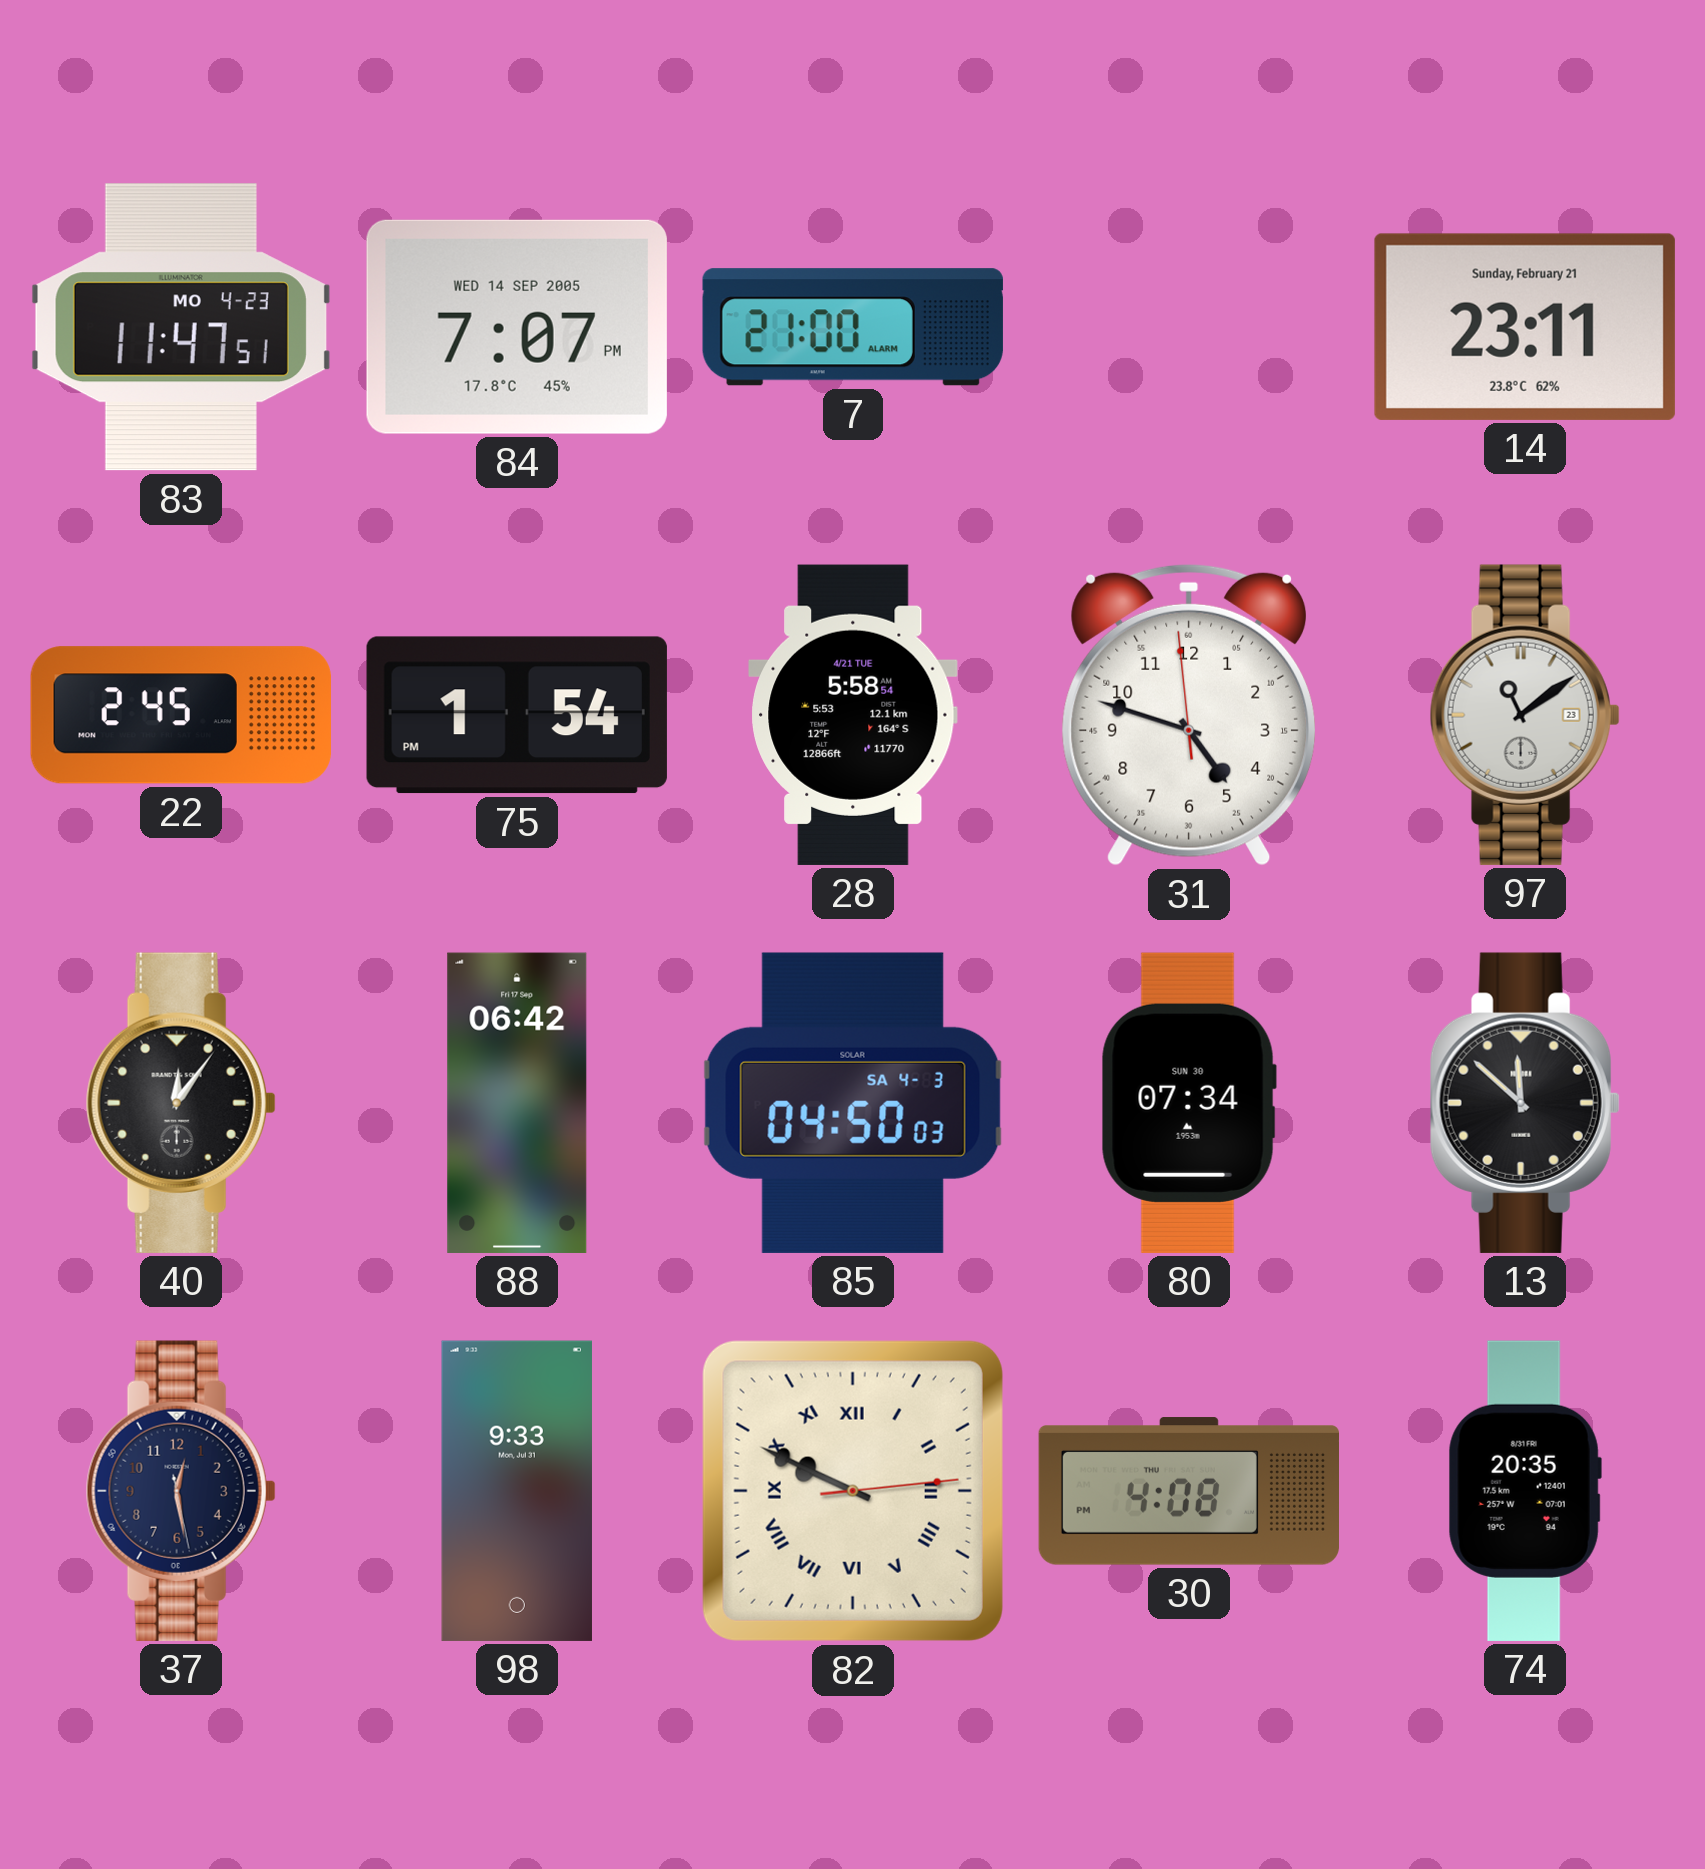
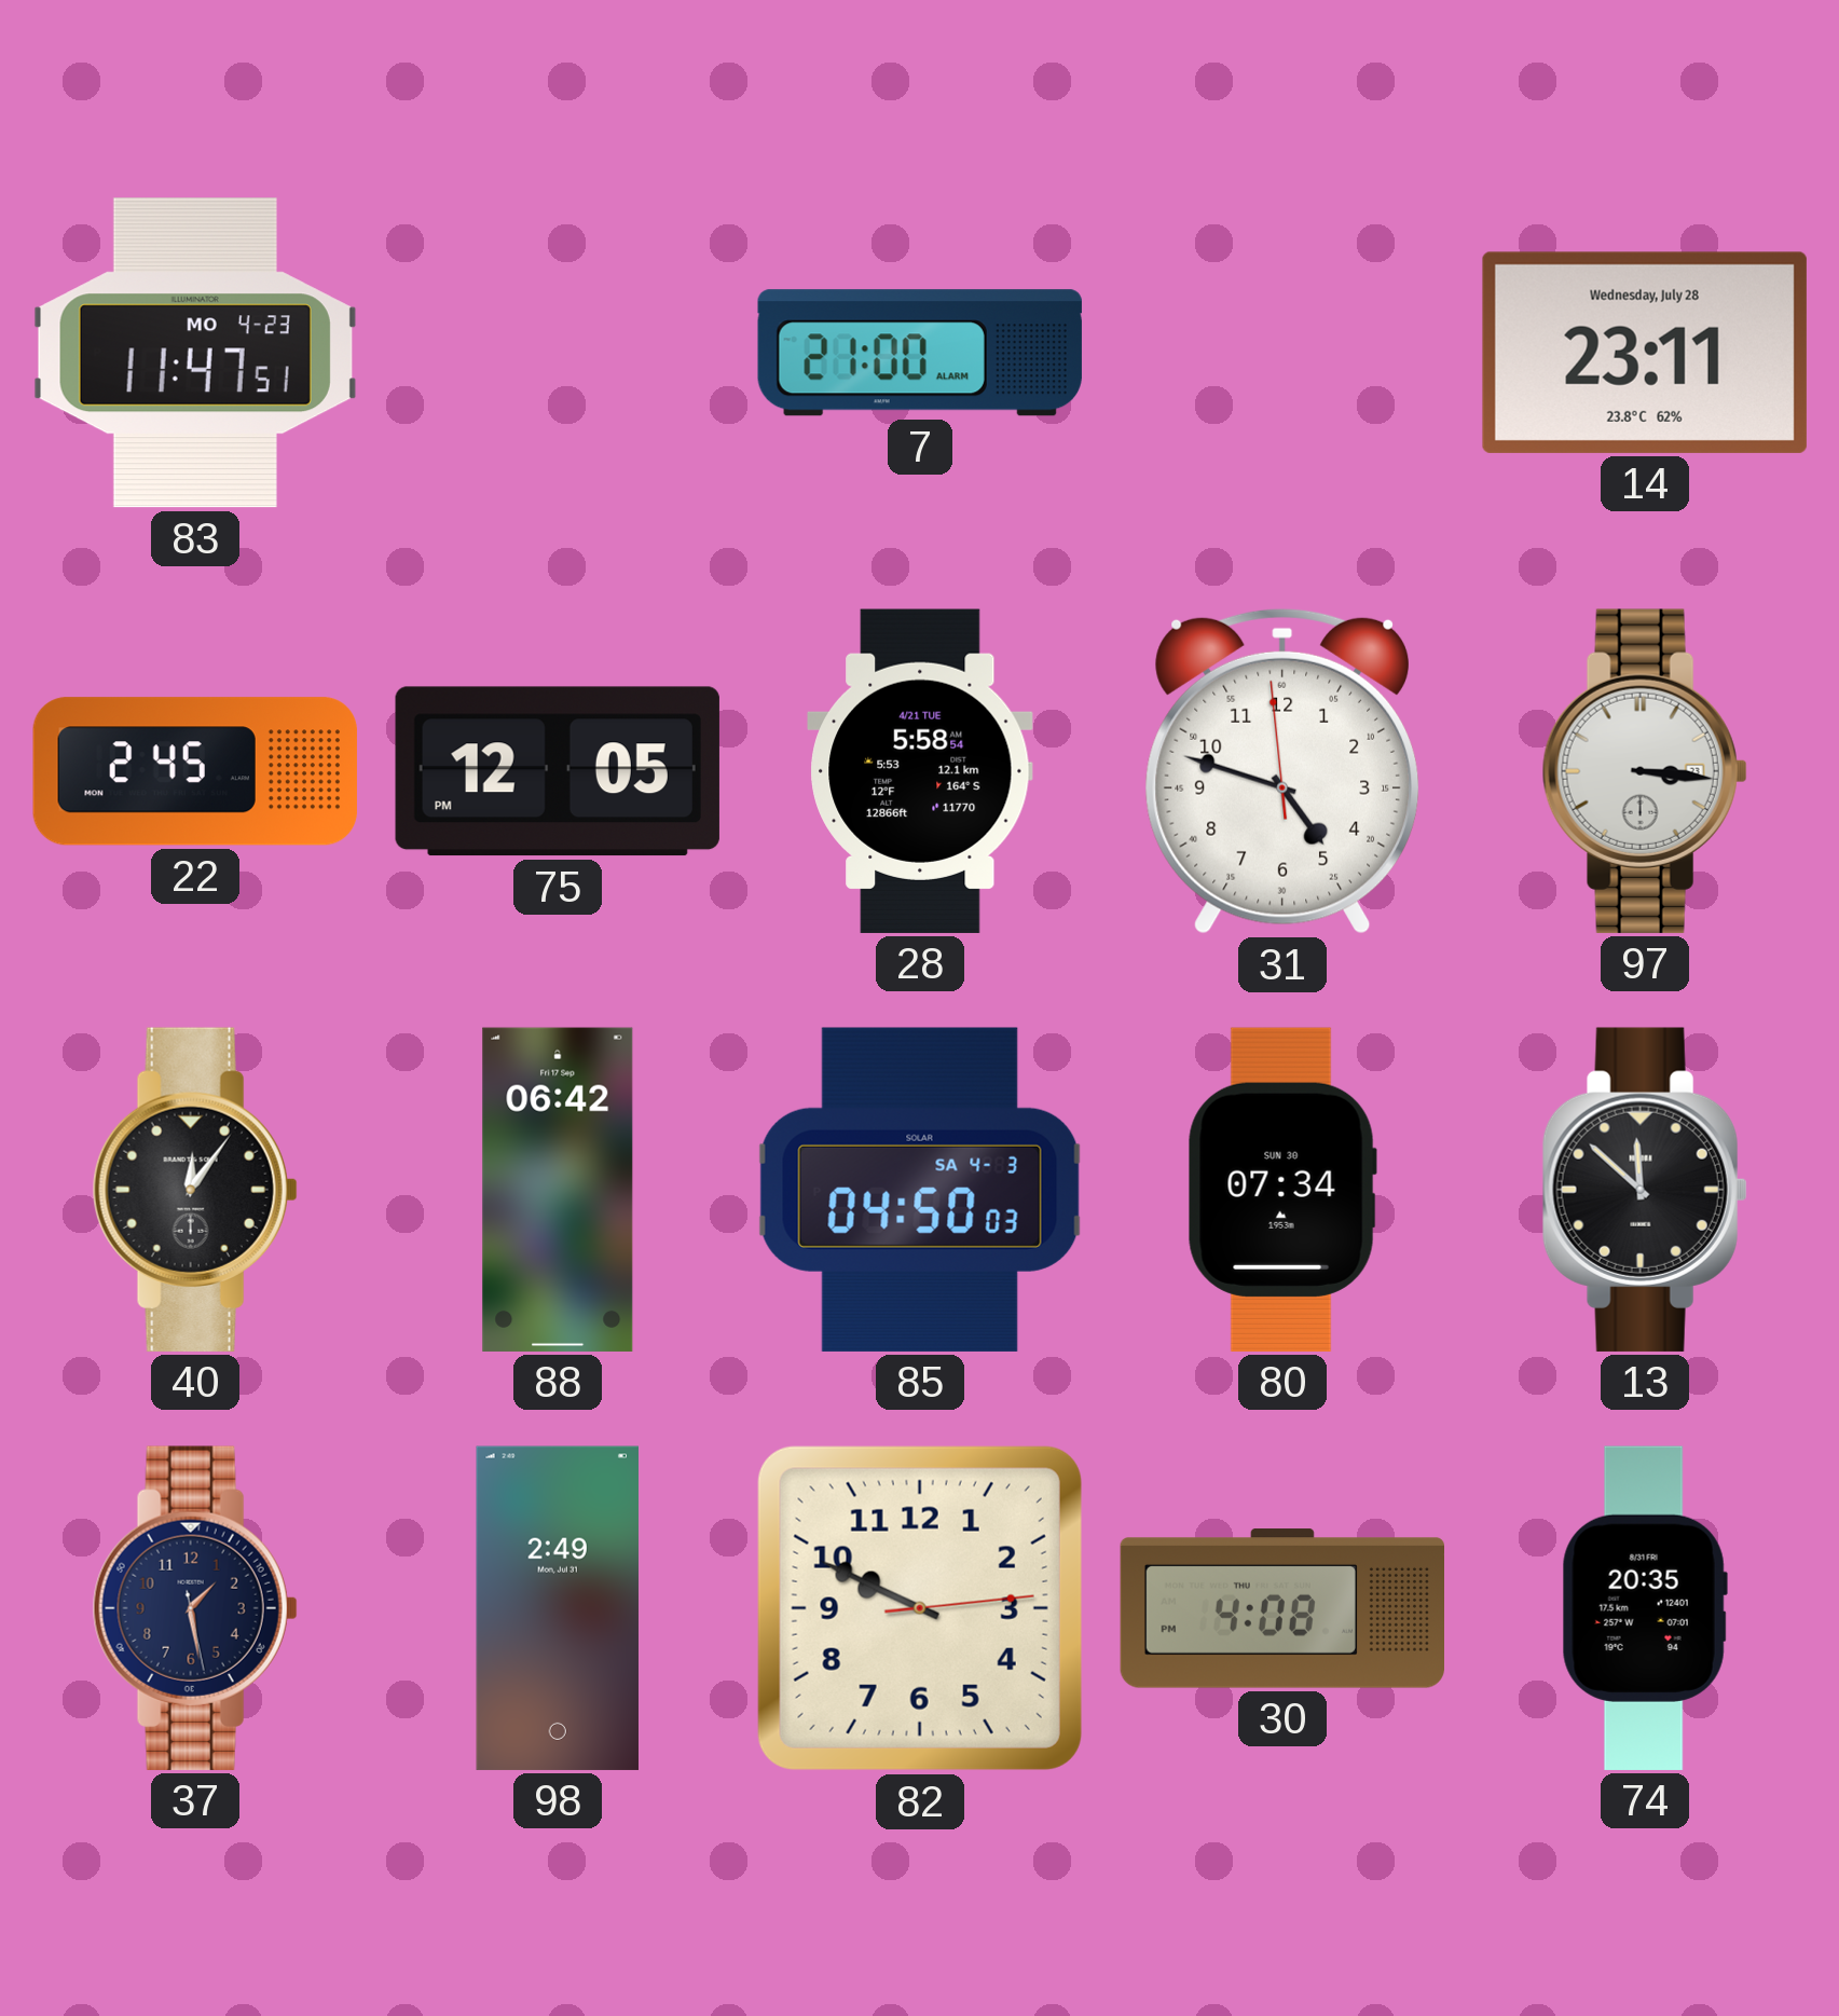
84: 7:07 -> none
14 date: Sunday, February 21 -> Wednesday, July 28
75: 1:54 -> 12:05
97: 11:09 -> 3:16
37: 12:28 -> 1:28
98: 9:33 -> 2:49
82 numerals: Roman -> Arabic
